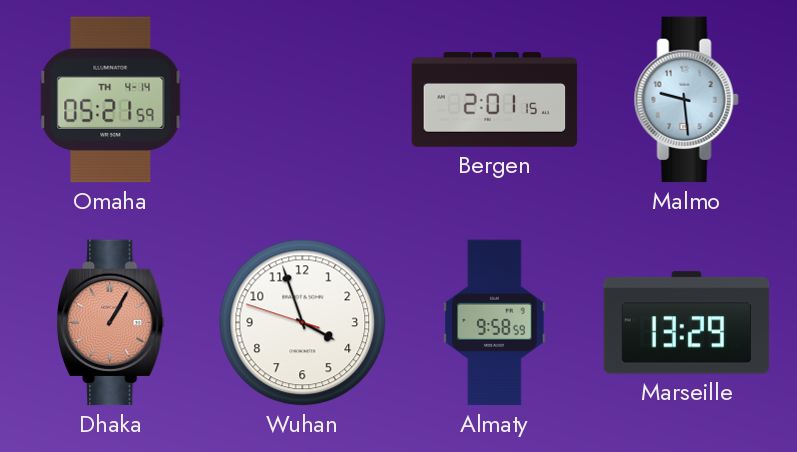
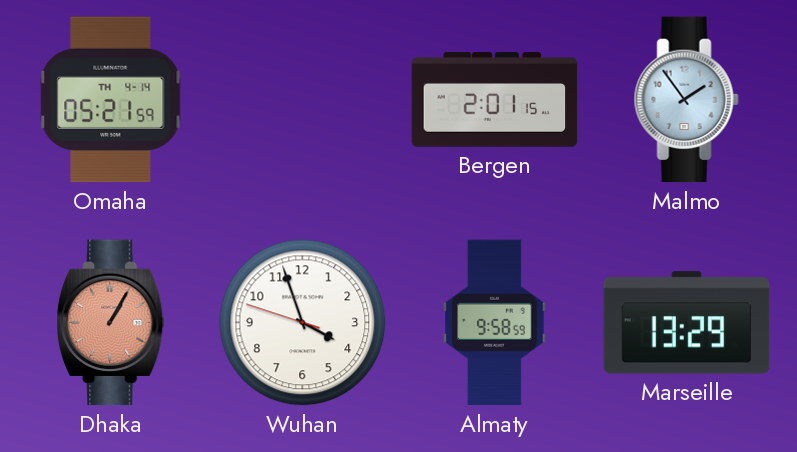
Malmo: 9:29 -> 1:54
